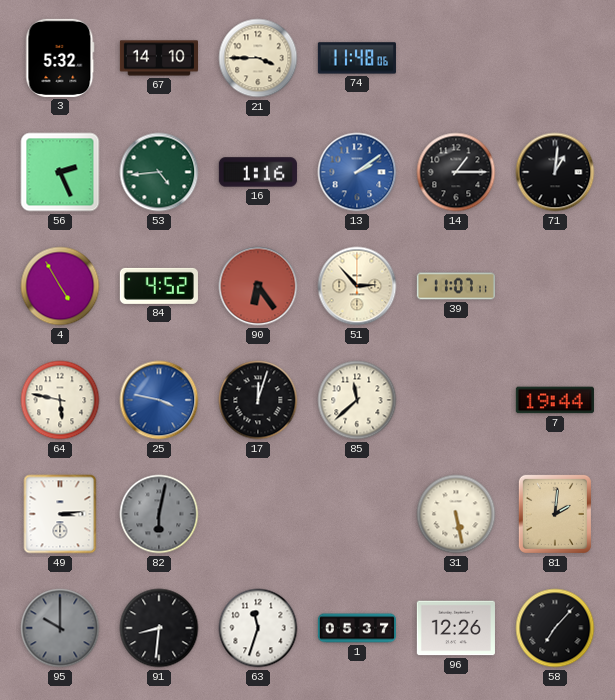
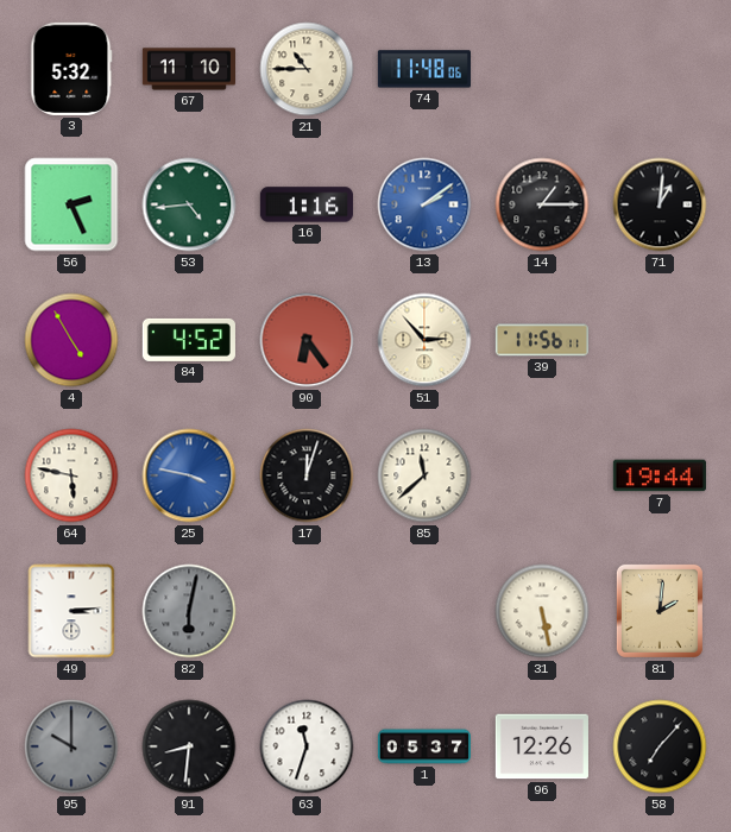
67: 14:10 -> 11:10
21: 3:45 -> 10:45
39: 11:07 -> 11:56
